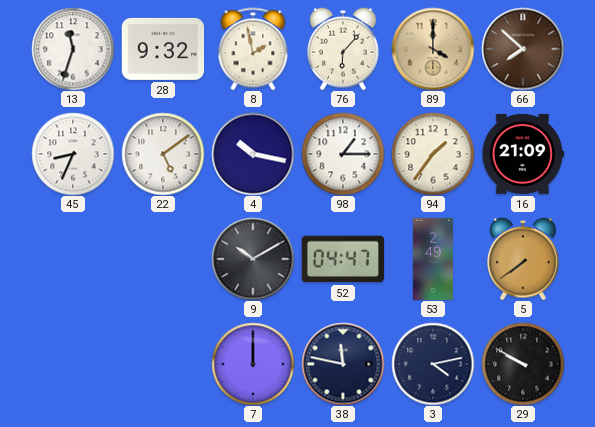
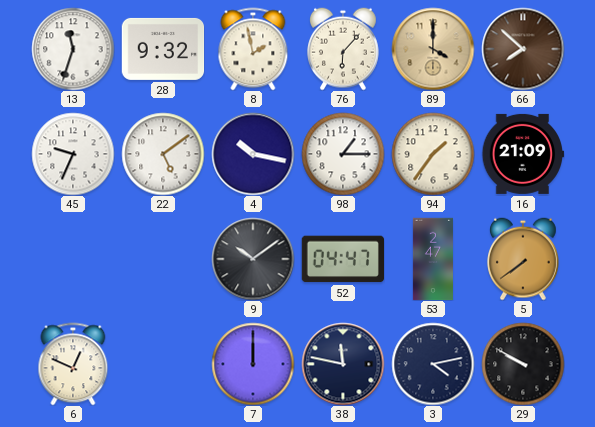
45: 8:34 -> 9:34
9: 10:10 -> 10:09
53: 2:49 -> 2:47
6: none -> 12:49
